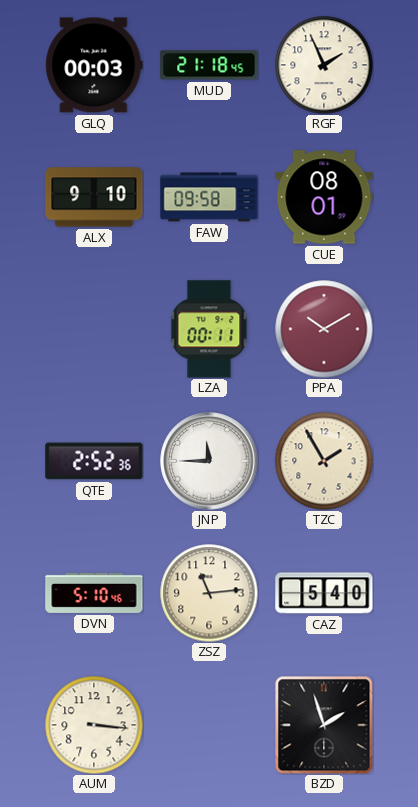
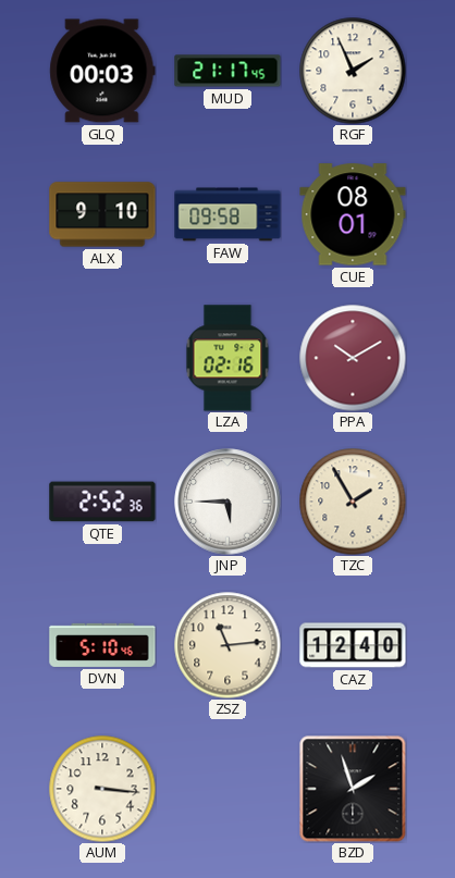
MUD: 21:18 -> 21:17
LZA: 00:11 -> 02:16
JNP: 11:45 -> 5:45
CAZ: 5:40 -> 12:40
